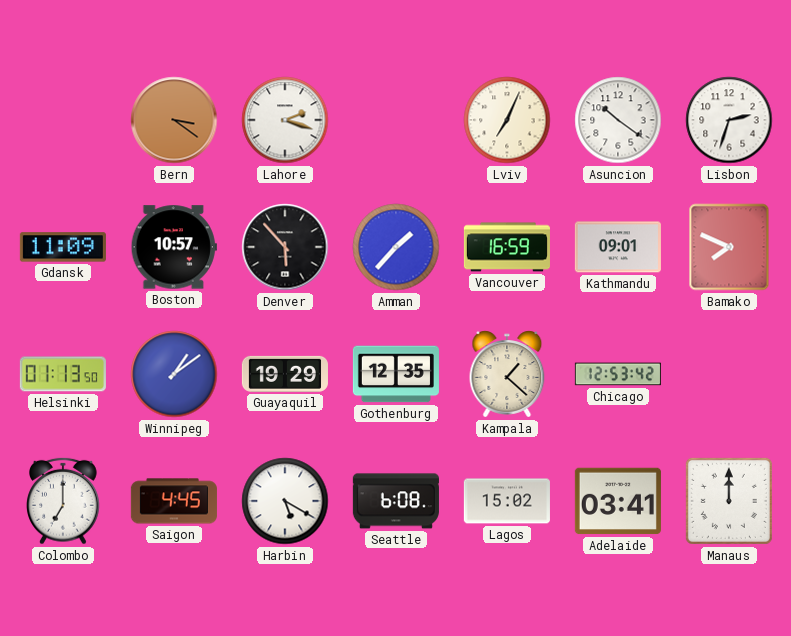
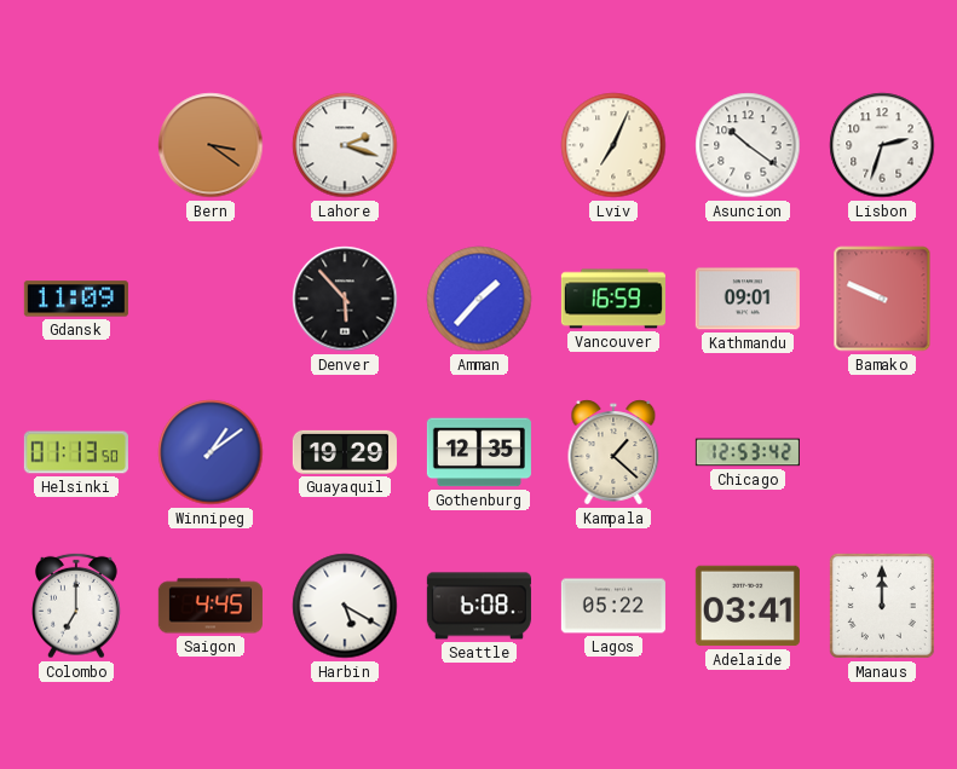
Boston: 10:57 -> none
Bamako: 7:49 -> 9:49
Lagos: 15:02 -> 05:22
